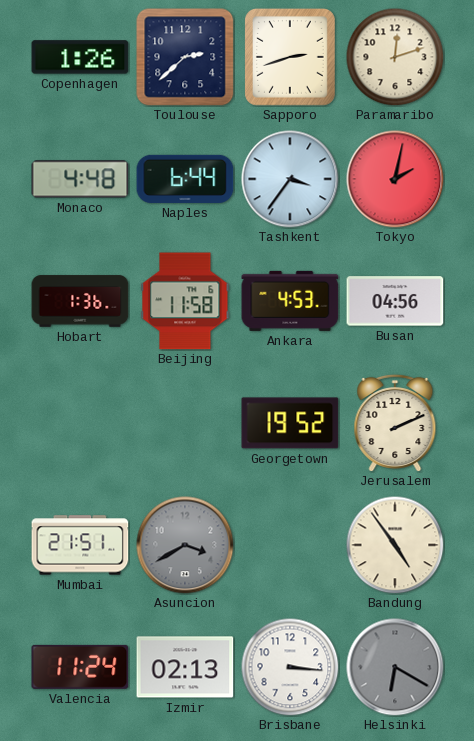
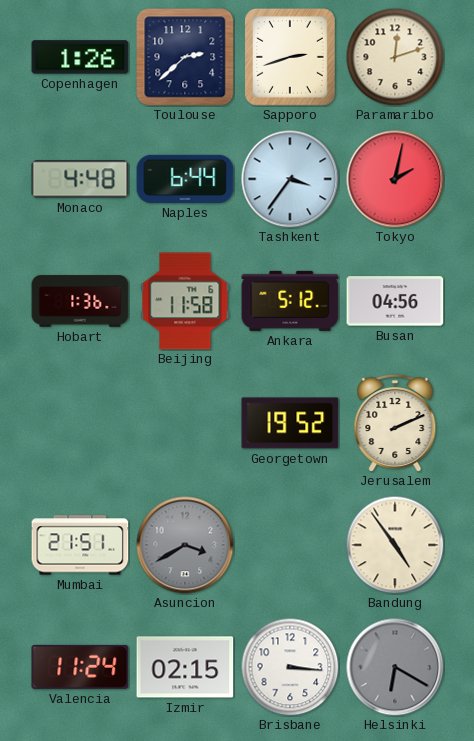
Ankara: 4:53 -> 5:12
Izmir: 02:13 -> 02:15
